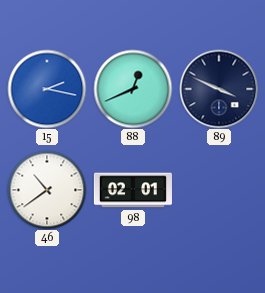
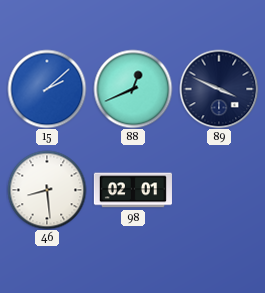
15: 2:17 -> 2:08
46: 10:39 -> 8:29
